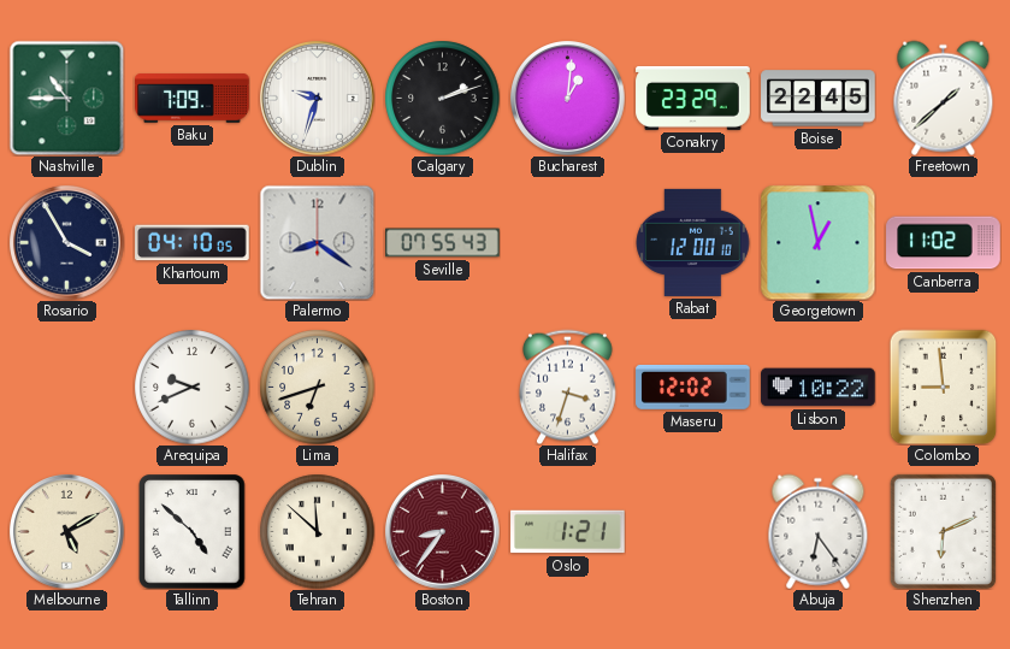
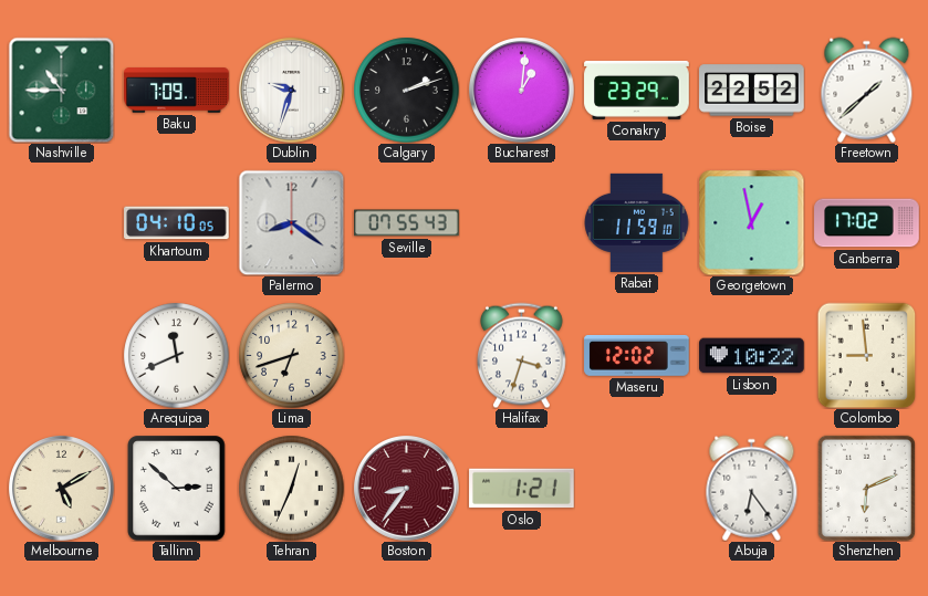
Boise: 22:45 -> 22:52
Rosario: 3:55 -> none
Rabat: 12:00 -> 11:59
Canberra: 11:02 -> 17:02
Arequipa: 9:41 -> 11:41
Tallinn: 4:52 -> 2:52
Tehran: 11:52 -> 12:34
